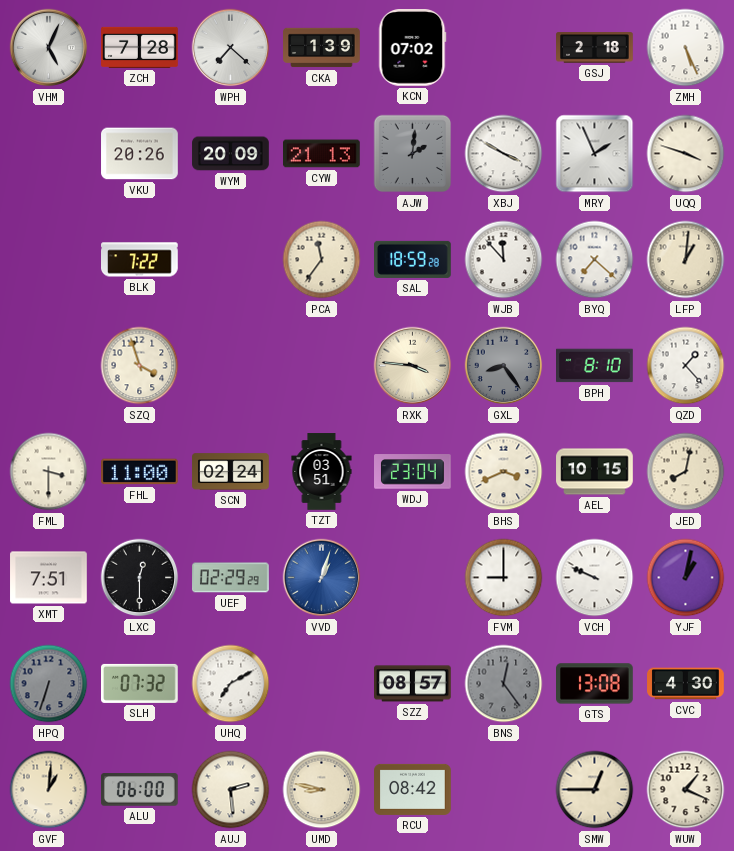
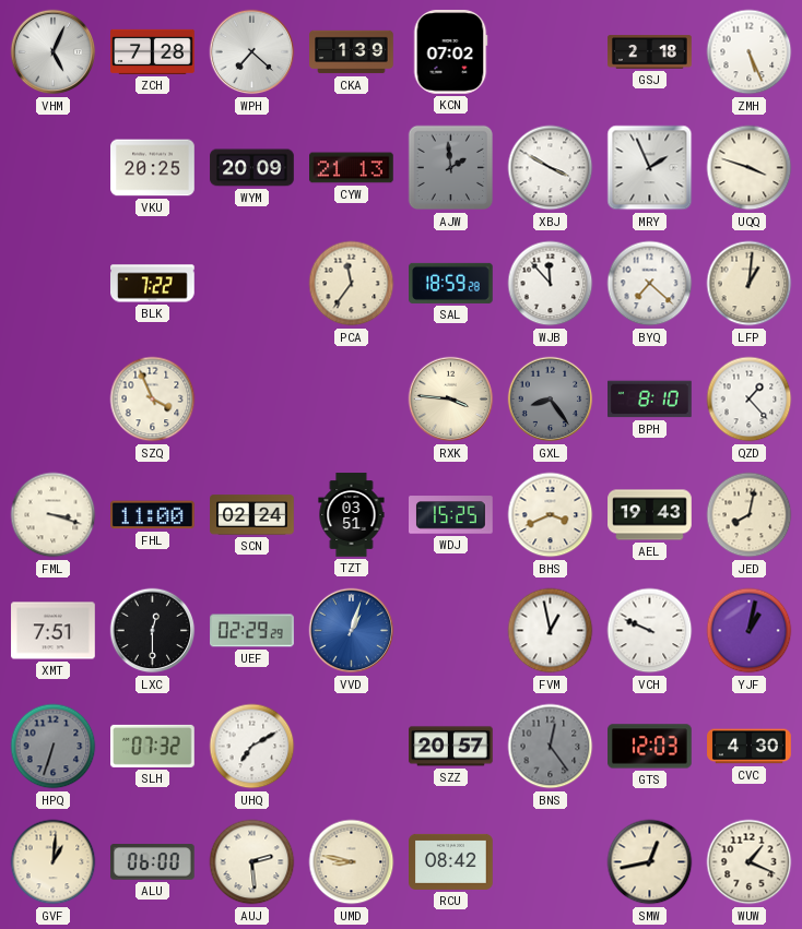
VKU: 20:26 -> 20:25
AJW: 2:01 -> 1:59
SZQ: 3:57 -> 3:56
FML: 3:30 -> 3:18
WDJ: 23:04 -> 15:25
AEL: 10:15 -> 19:43
FVM: 9:00 -> 12:58
SZZ: 08:57 -> 20:57
GTS: 13:08 -> 12:03
SMW: 12:45 -> 12:43
